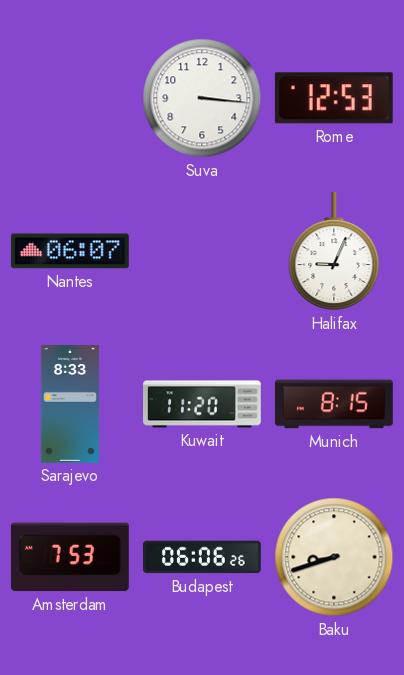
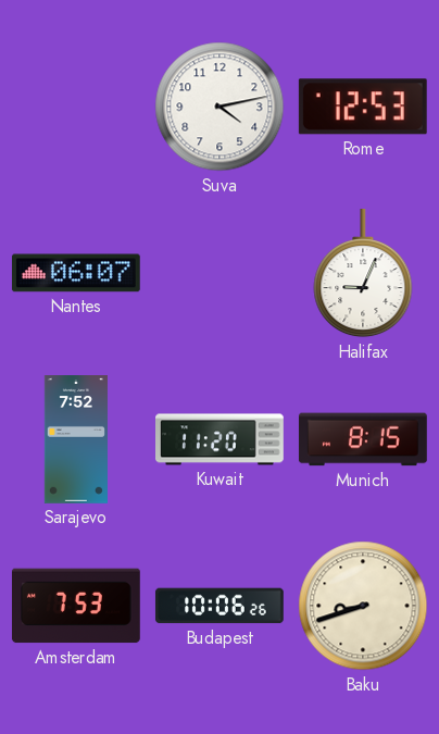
Suva: 3:16 -> 4:13
Sarajevo: 8:33 -> 7:52
Budapest: 06:06 -> 10:06
